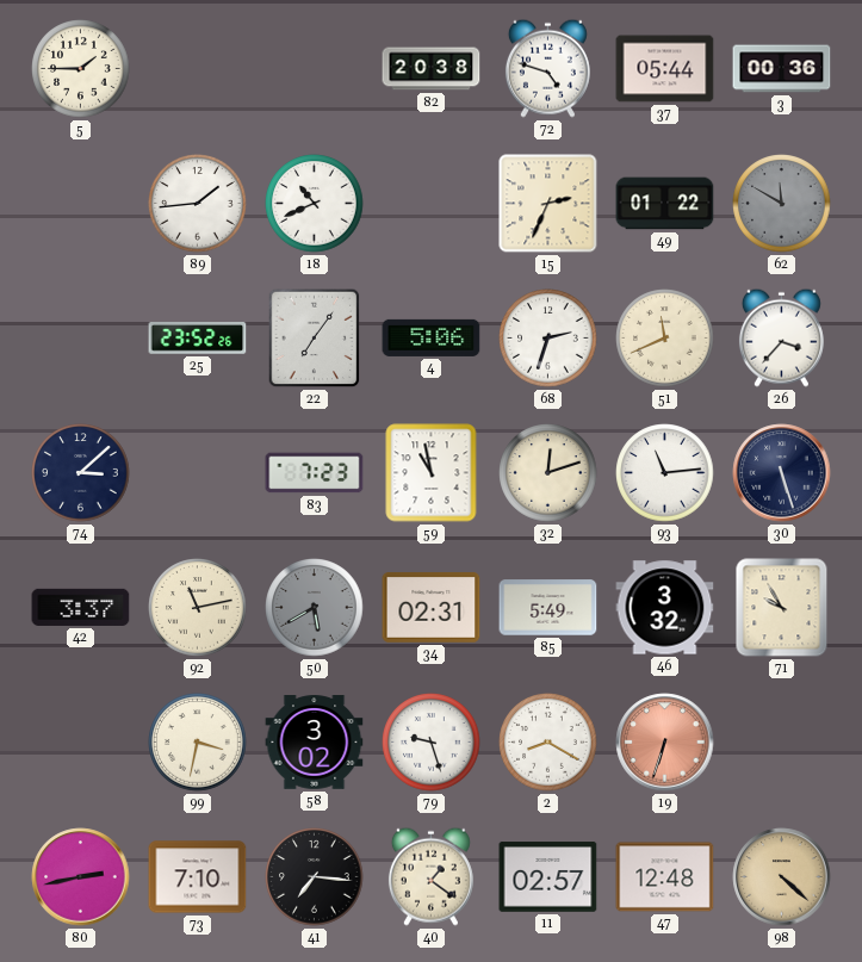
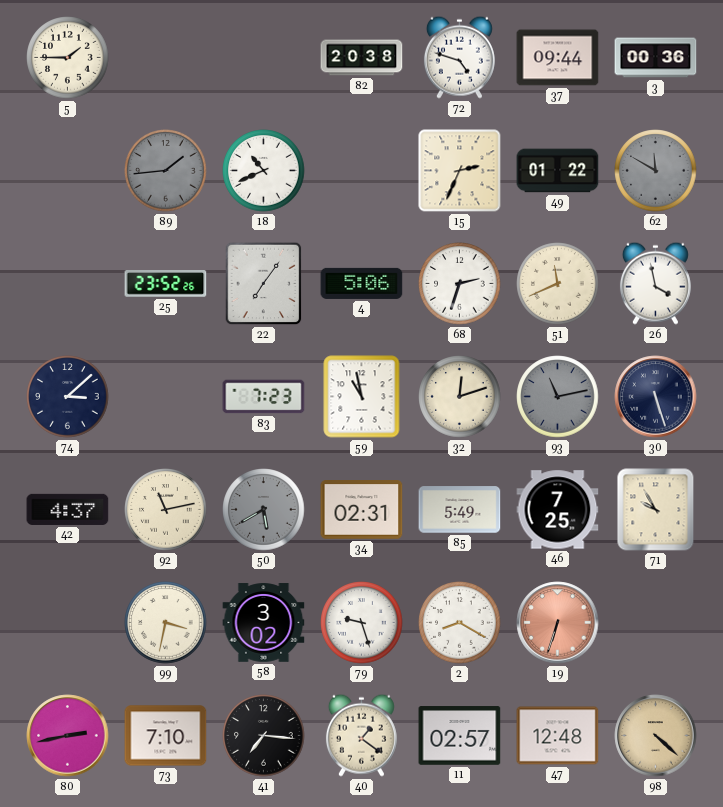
37: 05:44 -> 09:44
89 dial: white -> grey
26: 3:37 -> 3:58
93: 11:14 -> 11:13
93 dial: white -> grey
42: 3:37 -> 4:37
46: 3:32 -> 7:25
